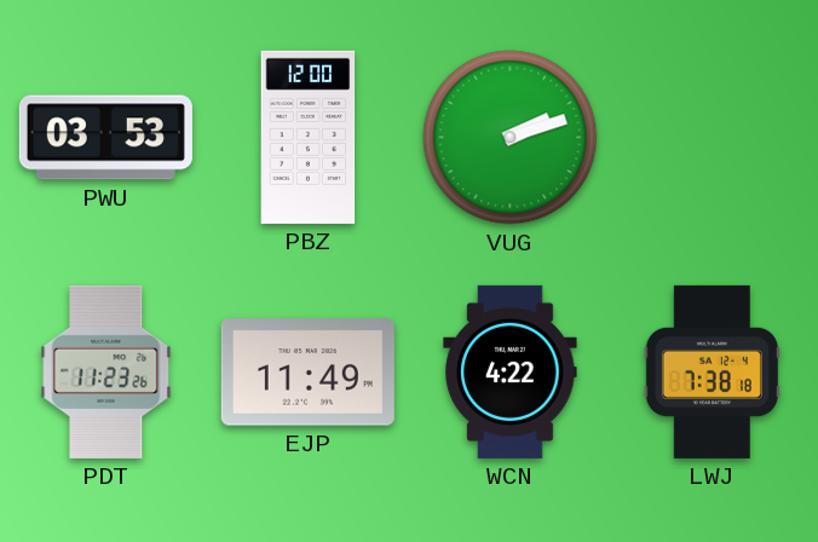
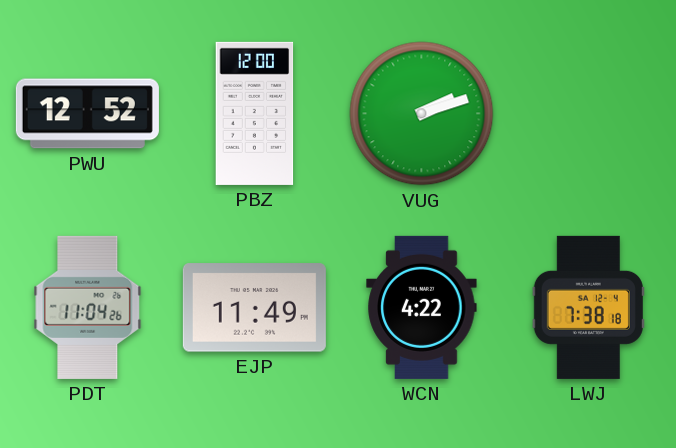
PWU: 03:53 -> 12:52
PDT: 11:23 -> 11:04
